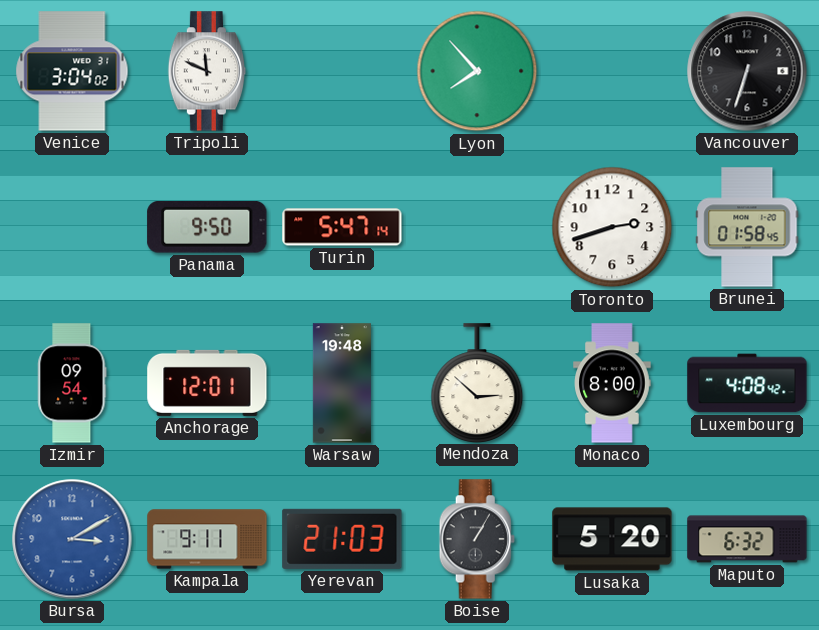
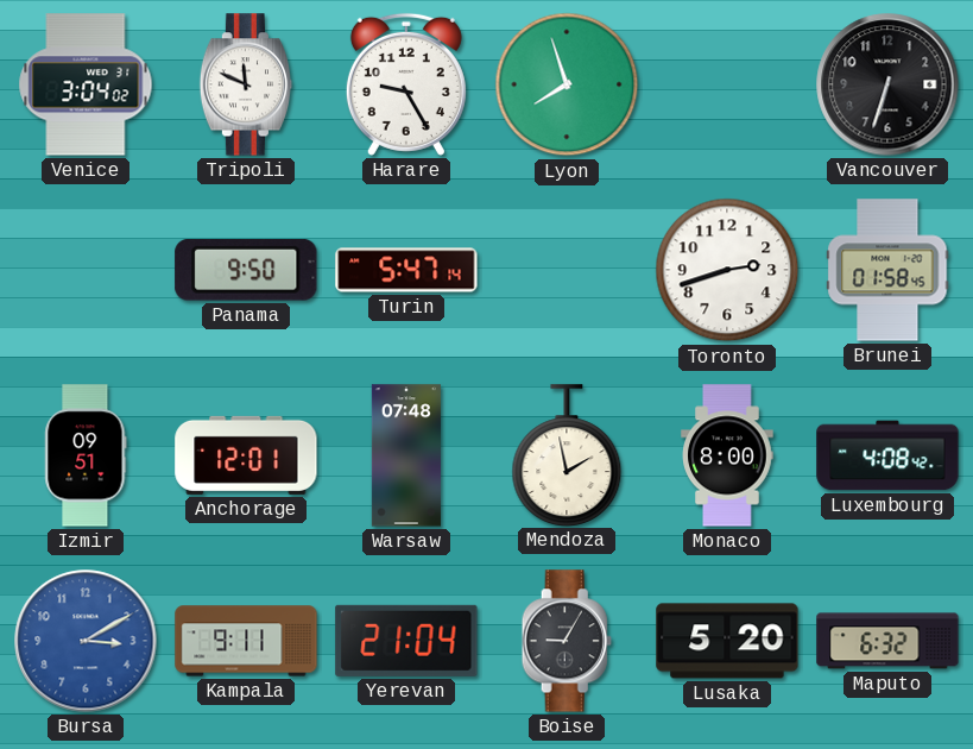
Harare: none -> 9:25
Lyon: 7:53 -> 7:57
Izmir: 09:54 -> 09:51
Warsaw: 19:48 -> 07:48
Mendoza: 2:52 -> 1:58
Yerevan: 21:03 -> 21:04
Boise: 1:05 -> 9:05
